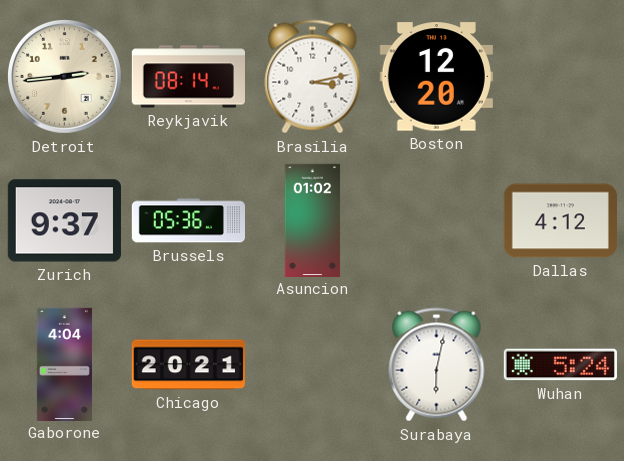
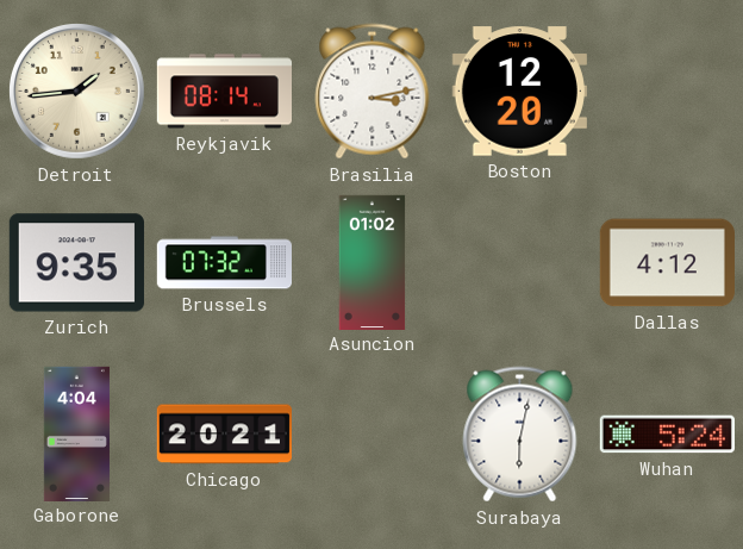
Detroit: 2:44 -> 1:44
Zurich: 9:37 -> 9:35
Brussels: 05:36 -> 07:32
